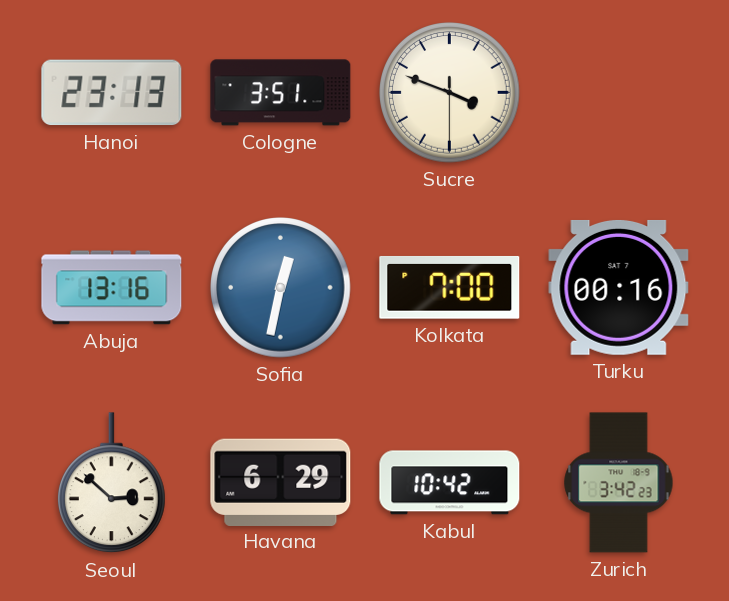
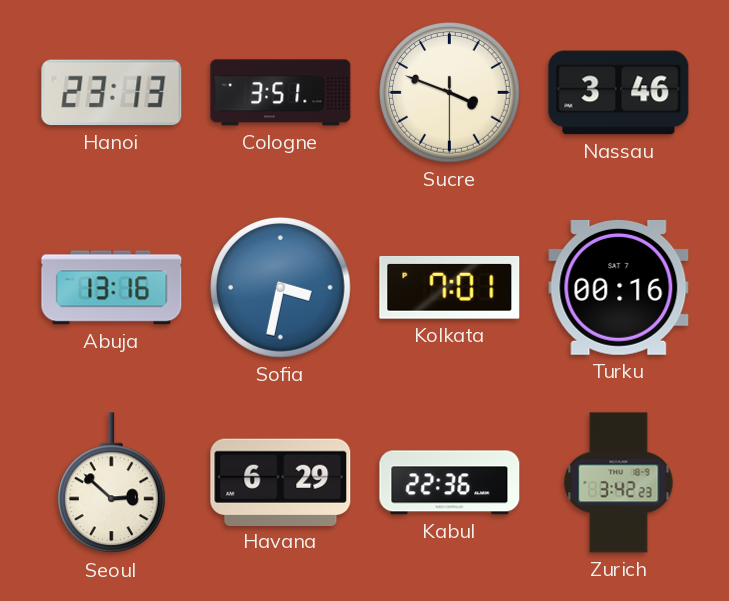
Nassau: none -> 3:46
Sofia: 12:32 -> 3:32
Kolkata: 7:00 -> 7:01
Kabul: 10:42 -> 22:36
